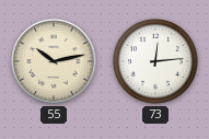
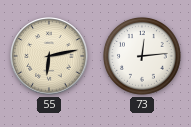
55: 10:13 -> 6:13
